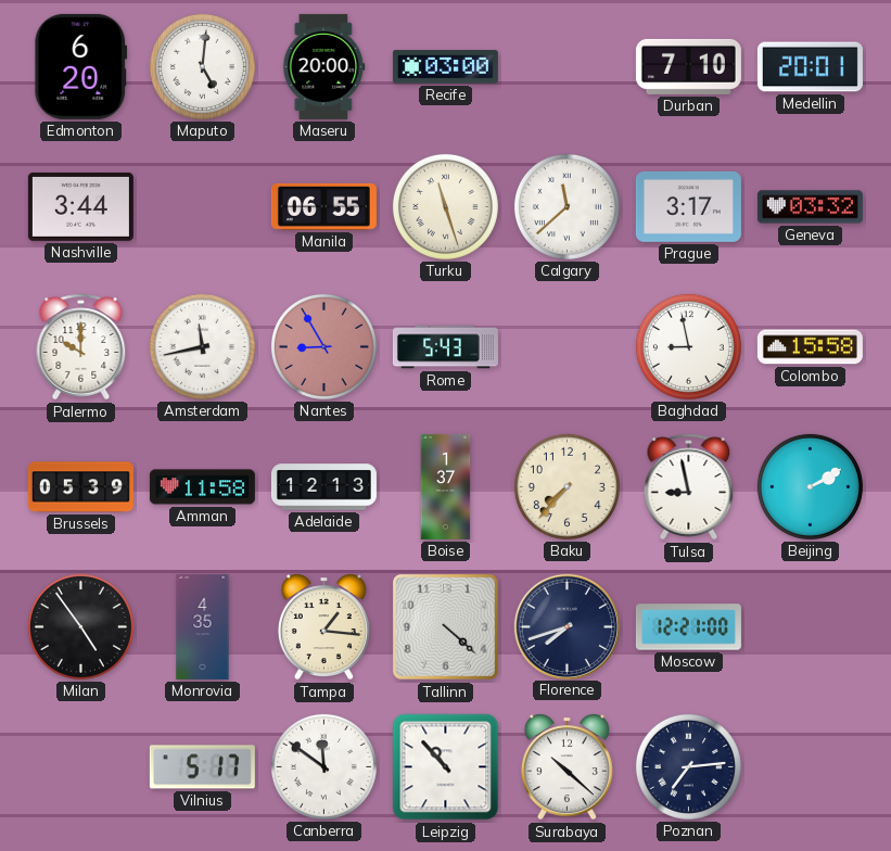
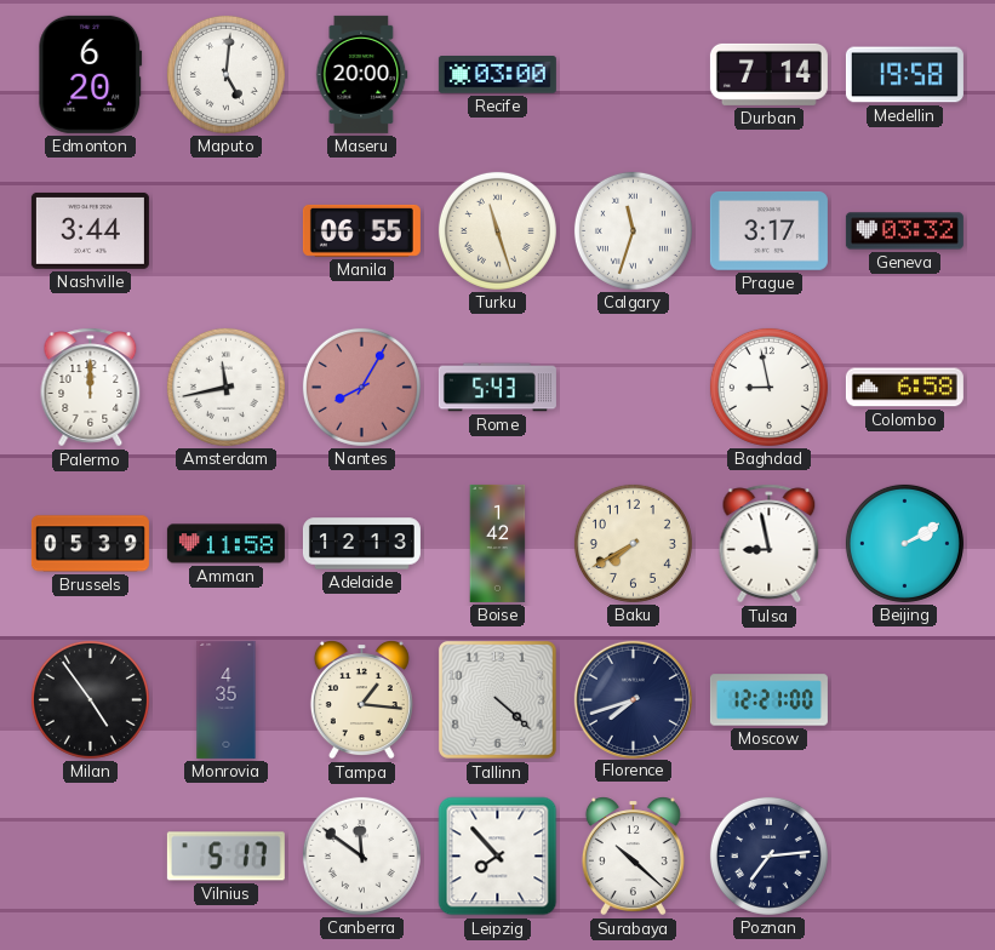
Durban: 7:10 -> 7:14
Medellin: 20:01 -> 19:58
Calgary: 11:38 -> 11:33
Palermo: 10:00 -> 12:00
Nantes: 8:55 -> 8:05
Colombo: 15:58 -> 6:58
Boise: 1:37 -> 1:42
Baku: 7:37 -> 7:40
Leipzig: 10:53 -> 7:53
